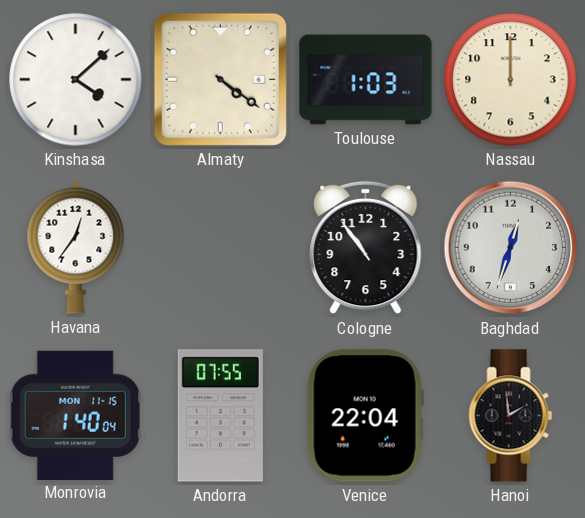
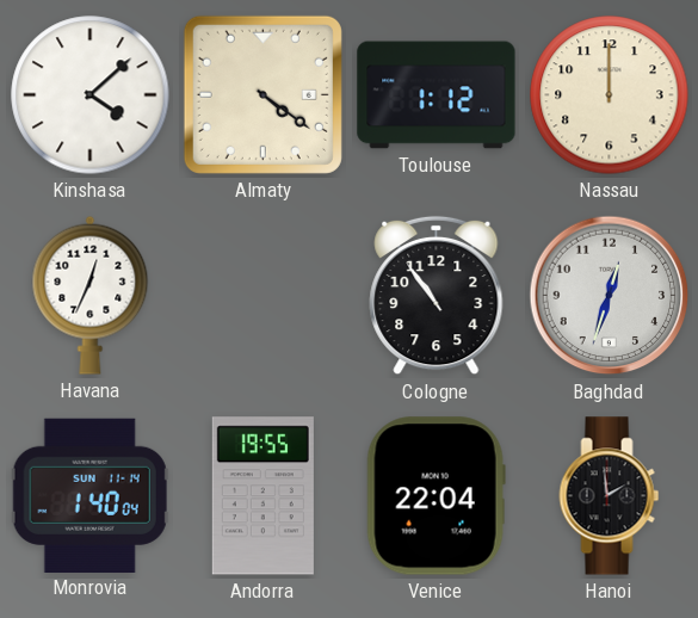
Toulouse: 1:03 -> 1:12
Havana: 12:36 -> 12:34
Monrovia date: MON 11-15 -> SUN 11-14
Andorra: 07:55 -> 19:55
